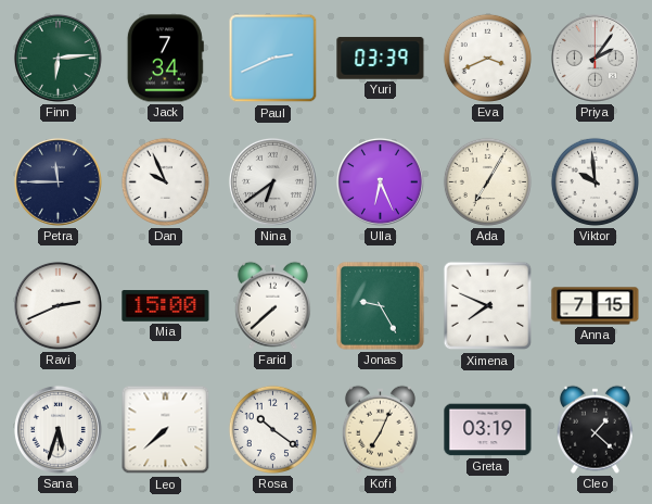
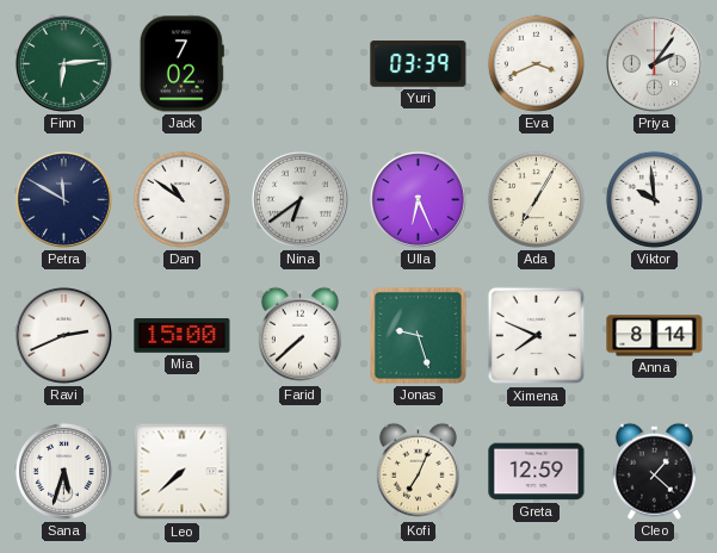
Jack: 7:34 -> 7:02
Paul: 2:41 -> none
Petra: 11:45 -> 11:50
Dan: 9:56 -> 10:51
Jonas: 9:25 -> 9:27
Anna: 7:15 -> 8:14
Rosa: 10:21 -> none
Greta: 03:19 -> 12:59
